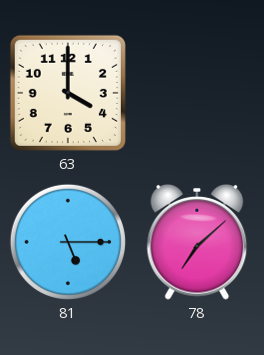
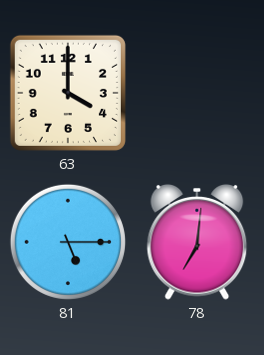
78: 7:08 -> 7:01
